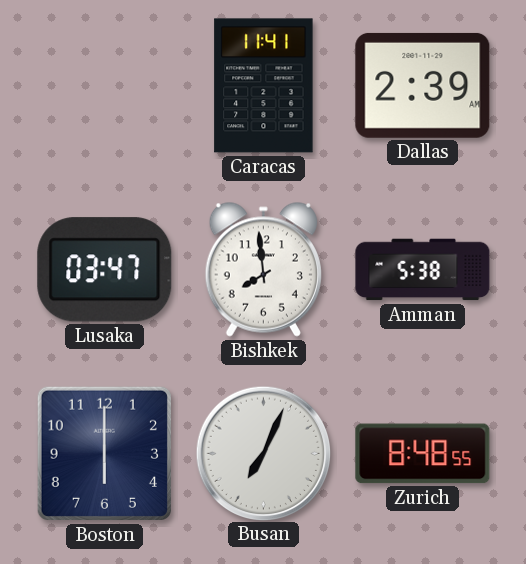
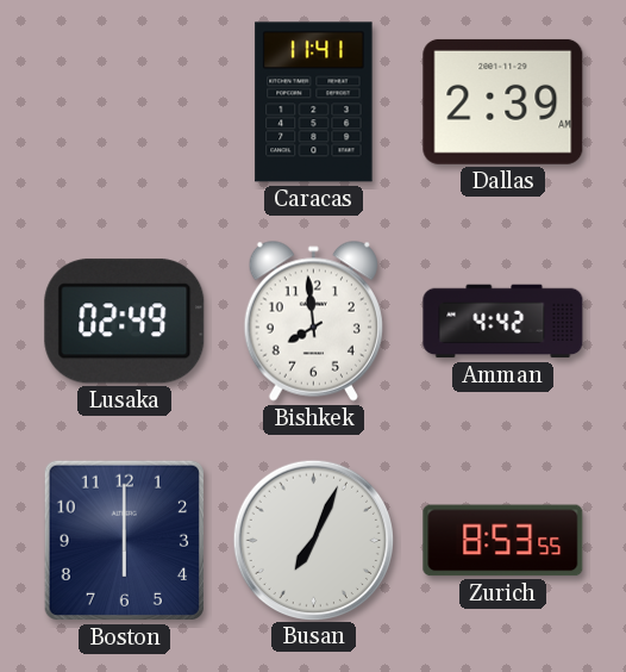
Lusaka: 03:47 -> 02:49
Amman: 5:38 -> 4:42
Zurich: 8:48 -> 8:53
